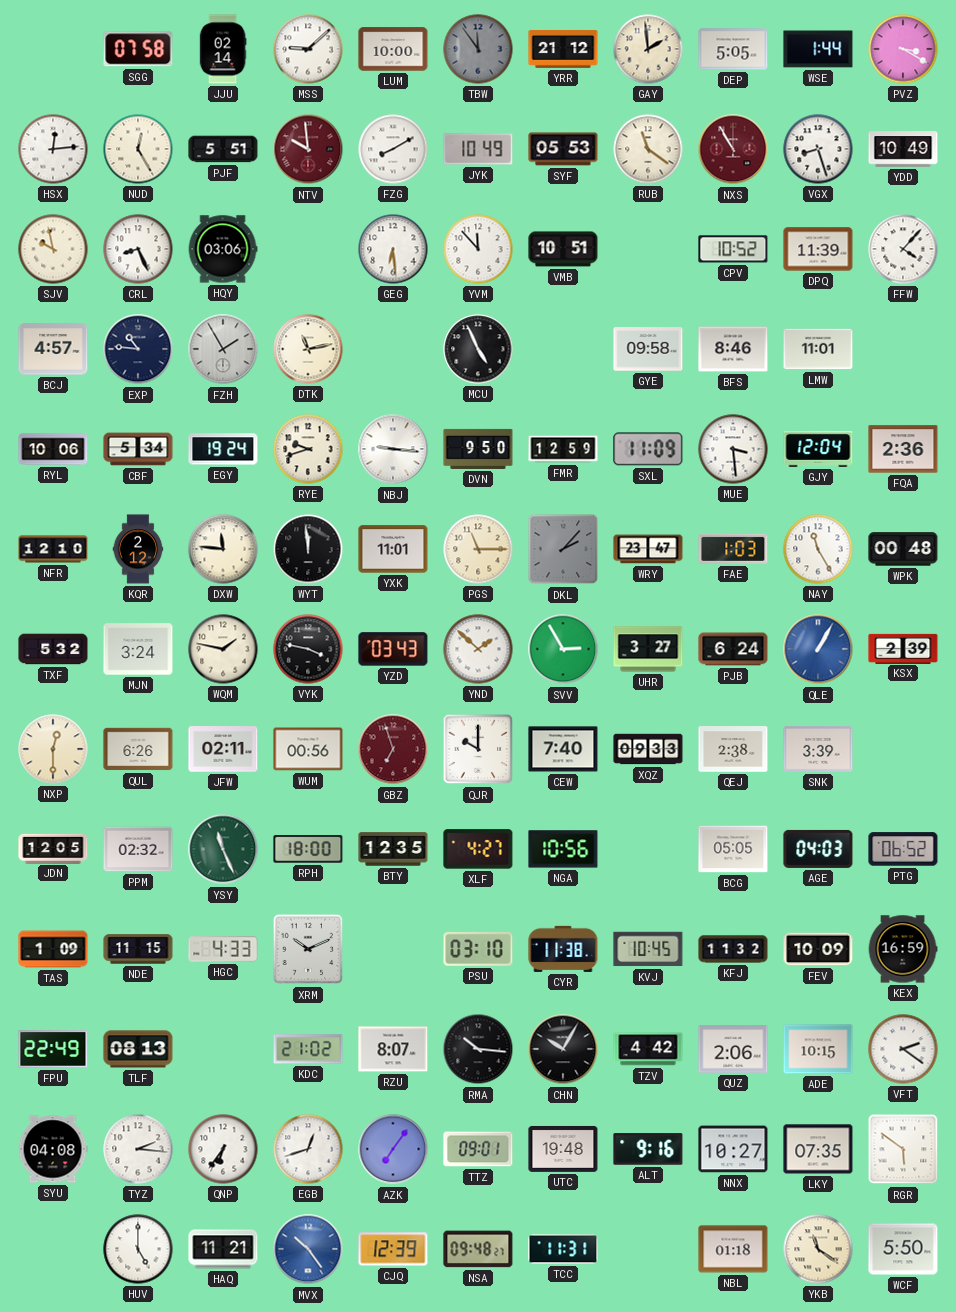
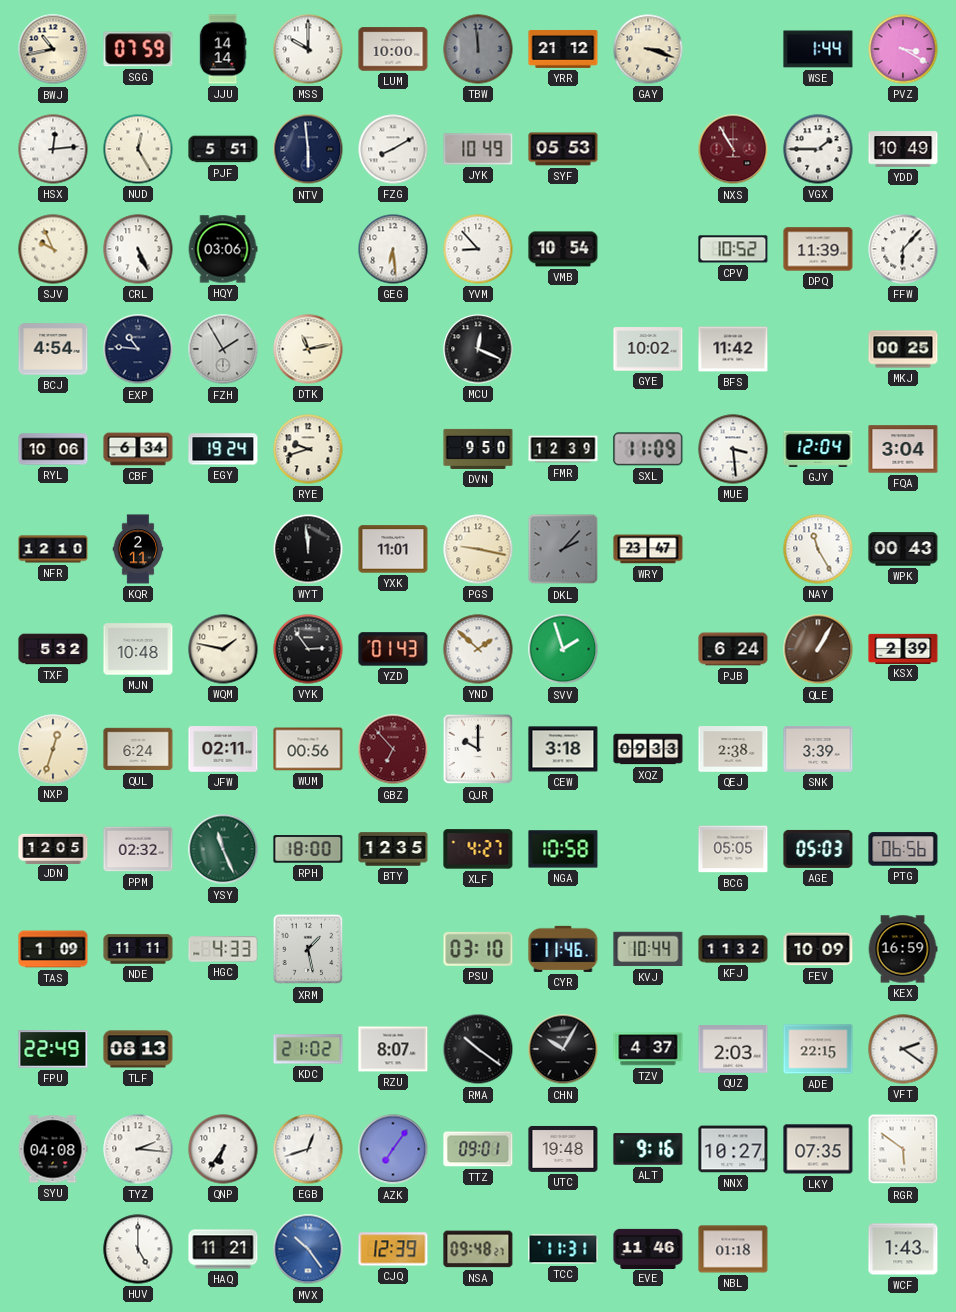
BWJ: none -> 10:43
SGG: 07:58 -> 07:59
JJU: 02:14 -> 14:14
MSS: 9:08 -> 10:00
TBW: 11:54 -> 11:59
GAY: 1:59 -> 3:18
DEP: 5:05 -> none
NTV: 9:59 -> 5:59
NTV dial: burgundy -> navy
RUB: 11:21 -> none
VGX: 8:27 -> 1:45
SJV: 9:58 -> 9:56
CRL: 8:26 -> 5:26
YVM: 11:53 -> 8:53
VMB: 10:51 -> 10:54
FFW: 4:07 -> 6:07
BCJ: 4:57 -> 4:54
MCU: 4:56 -> 12:19
GYE: 09:58 -> 10:02
BFS: 8:46 -> 11:42
LMW: 11:01 -> none
MKJ: none -> 00:25
CBF: 5:34 -> 6:34
NBJ: 9:16 -> none
FMR: 12:59 -> 12:39
FQA: 2:36 -> 3:04
KQR: 2:12 -> 2:11
DXW: 11:46 -> none
PGS: 11:15 -> 9:17
FAE: 1:03 -> none
WPK: 00:48 -> 00:43
MJN: 3:24 -> 10:48
VYK: 3:47 -> 2:54
YZD: 03:43 -> 01:43
SVV: 2:55 -> 1:57
UHR: 3:27 -> none
QLE dial: blue -> brown
NXP: 12:30 -> 12:33
QUL: 6:26 -> 6:24
GBZ: 6:57 -> 6:53
CEW: 7:40 -> 3:18
NGA: 10:56 -> 10:58
AGE: 04:03 -> 05:03
PTG: 06:52 -> 06:56
NDE: 11:15 -> 11:11
XRM: 10:11 -> 1:28
CYR: 11:38 -> 11:46
KVJ: 10:45 -> 10:44
RMA: 10:16 -> 10:21
TZV: 4:42 -> 4:37
QUZ: 2:06 -> 2:03
ADE: 10:15 -> 22:15
EVE: none -> 11:46
YKB: 11:21 -> none
WCF: 5:50 -> 1:43
